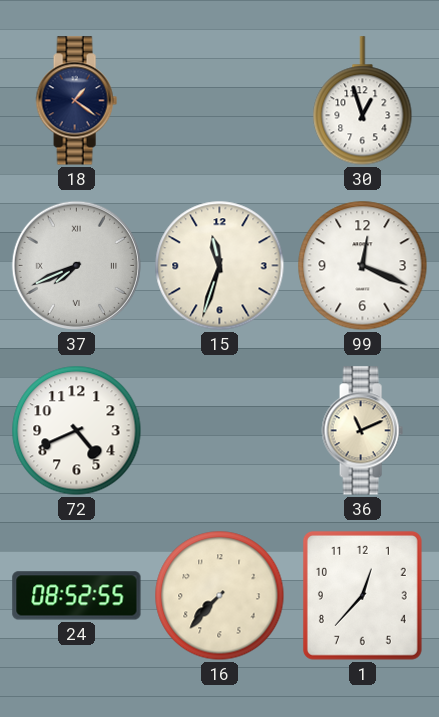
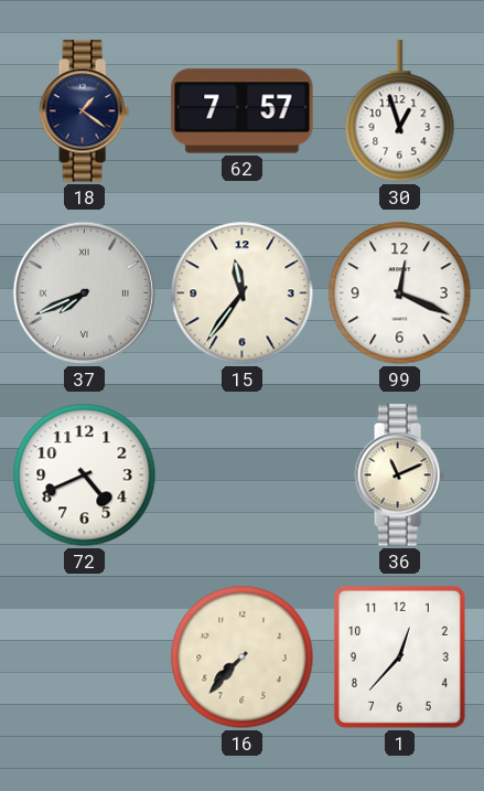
62: none -> 7:57
15: 11:33 -> 11:36
24: 08:52 -> none
